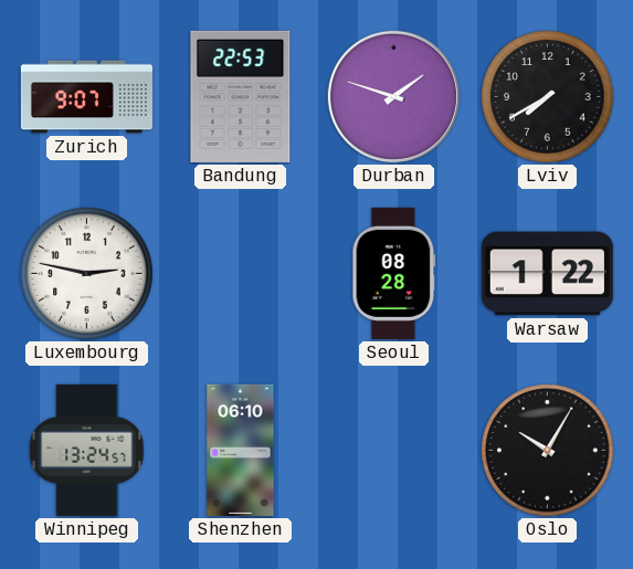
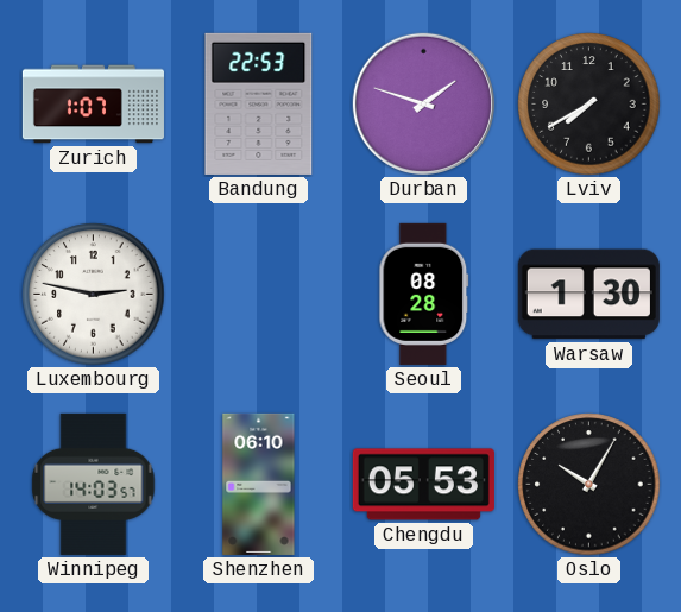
Zurich: 9:07 -> 1:07
Warsaw: 1:22 -> 1:30
Winnipeg: 13:24 -> 14:03
Chengdu: none -> 05:53
